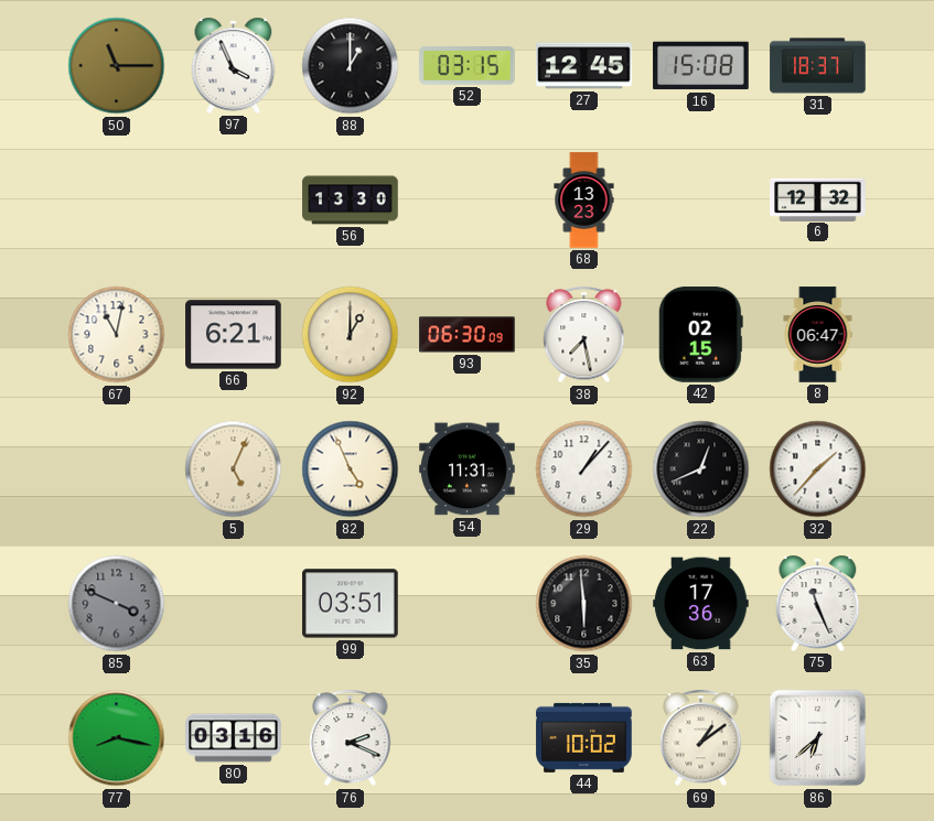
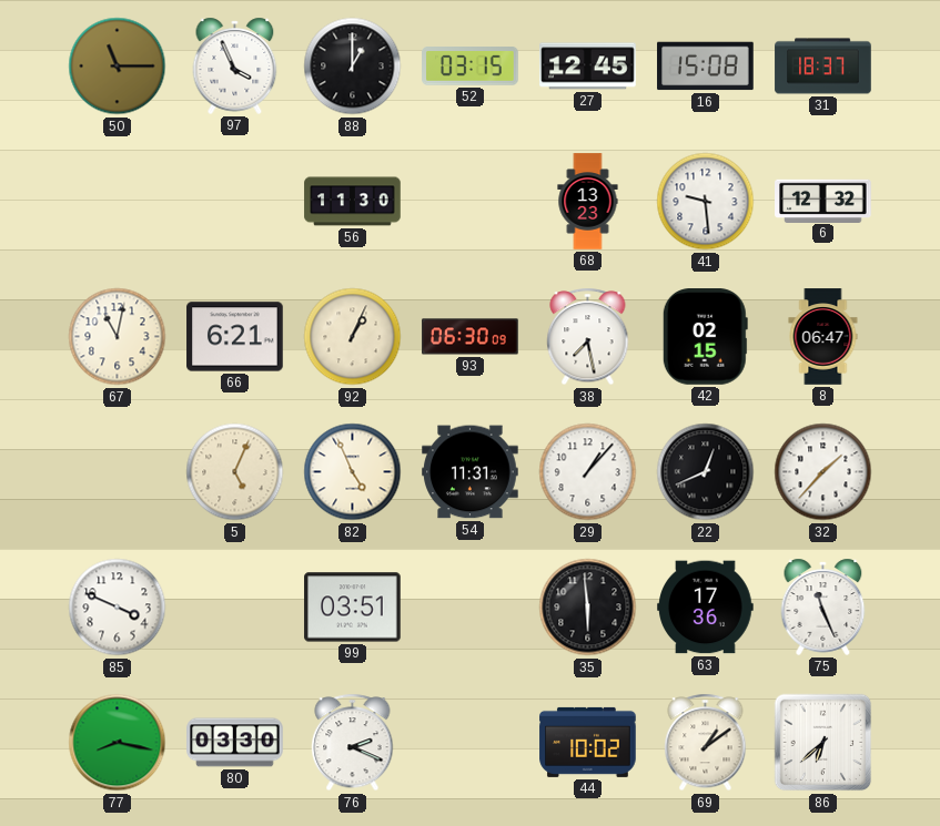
56: 13:30 -> 11:30
41: none -> 9:29
92: 1:00 -> 1:04
85 dial: grey -> white
80: 03:16 -> 03:30
